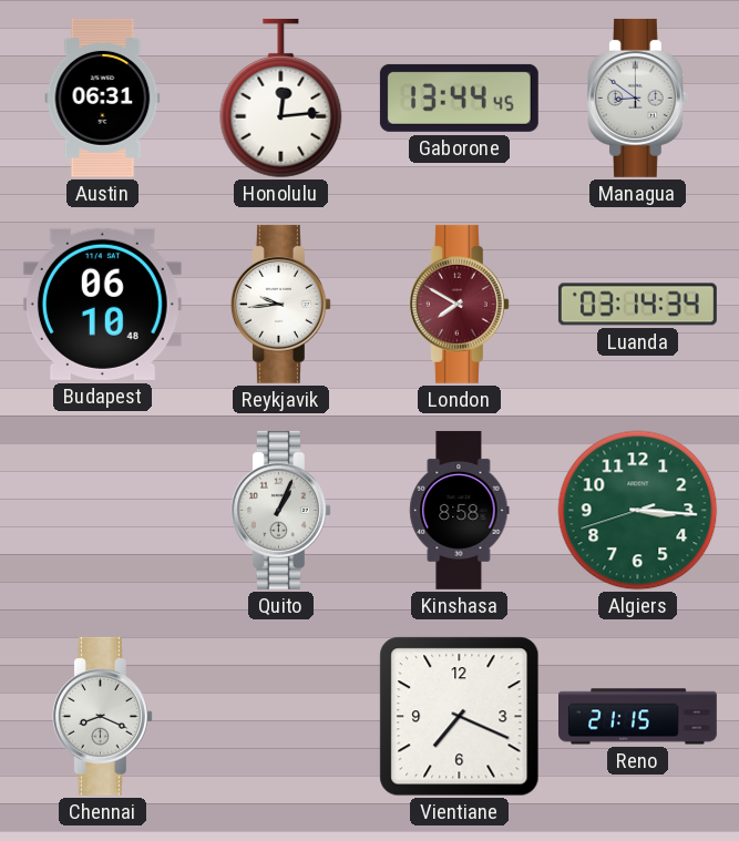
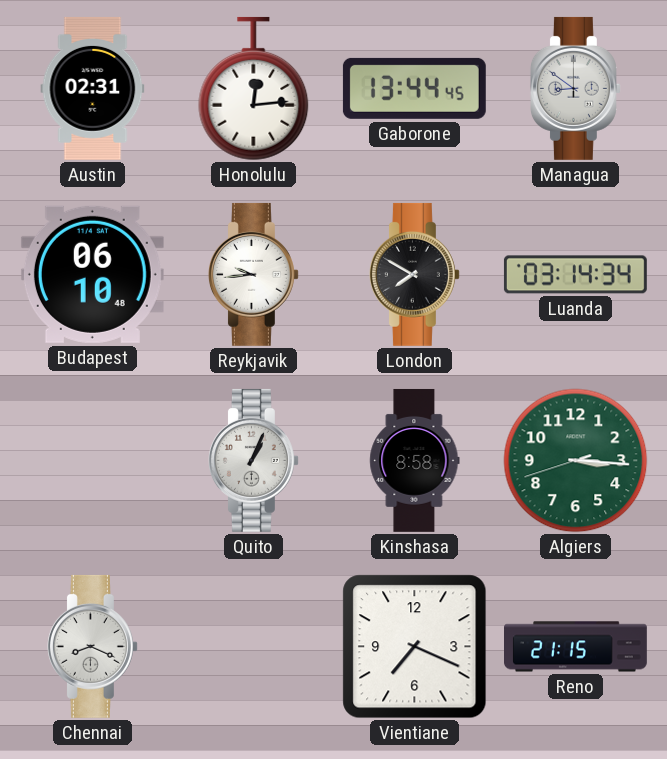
Austin: 06:31 -> 02:31
London dial: burgundy -> black
